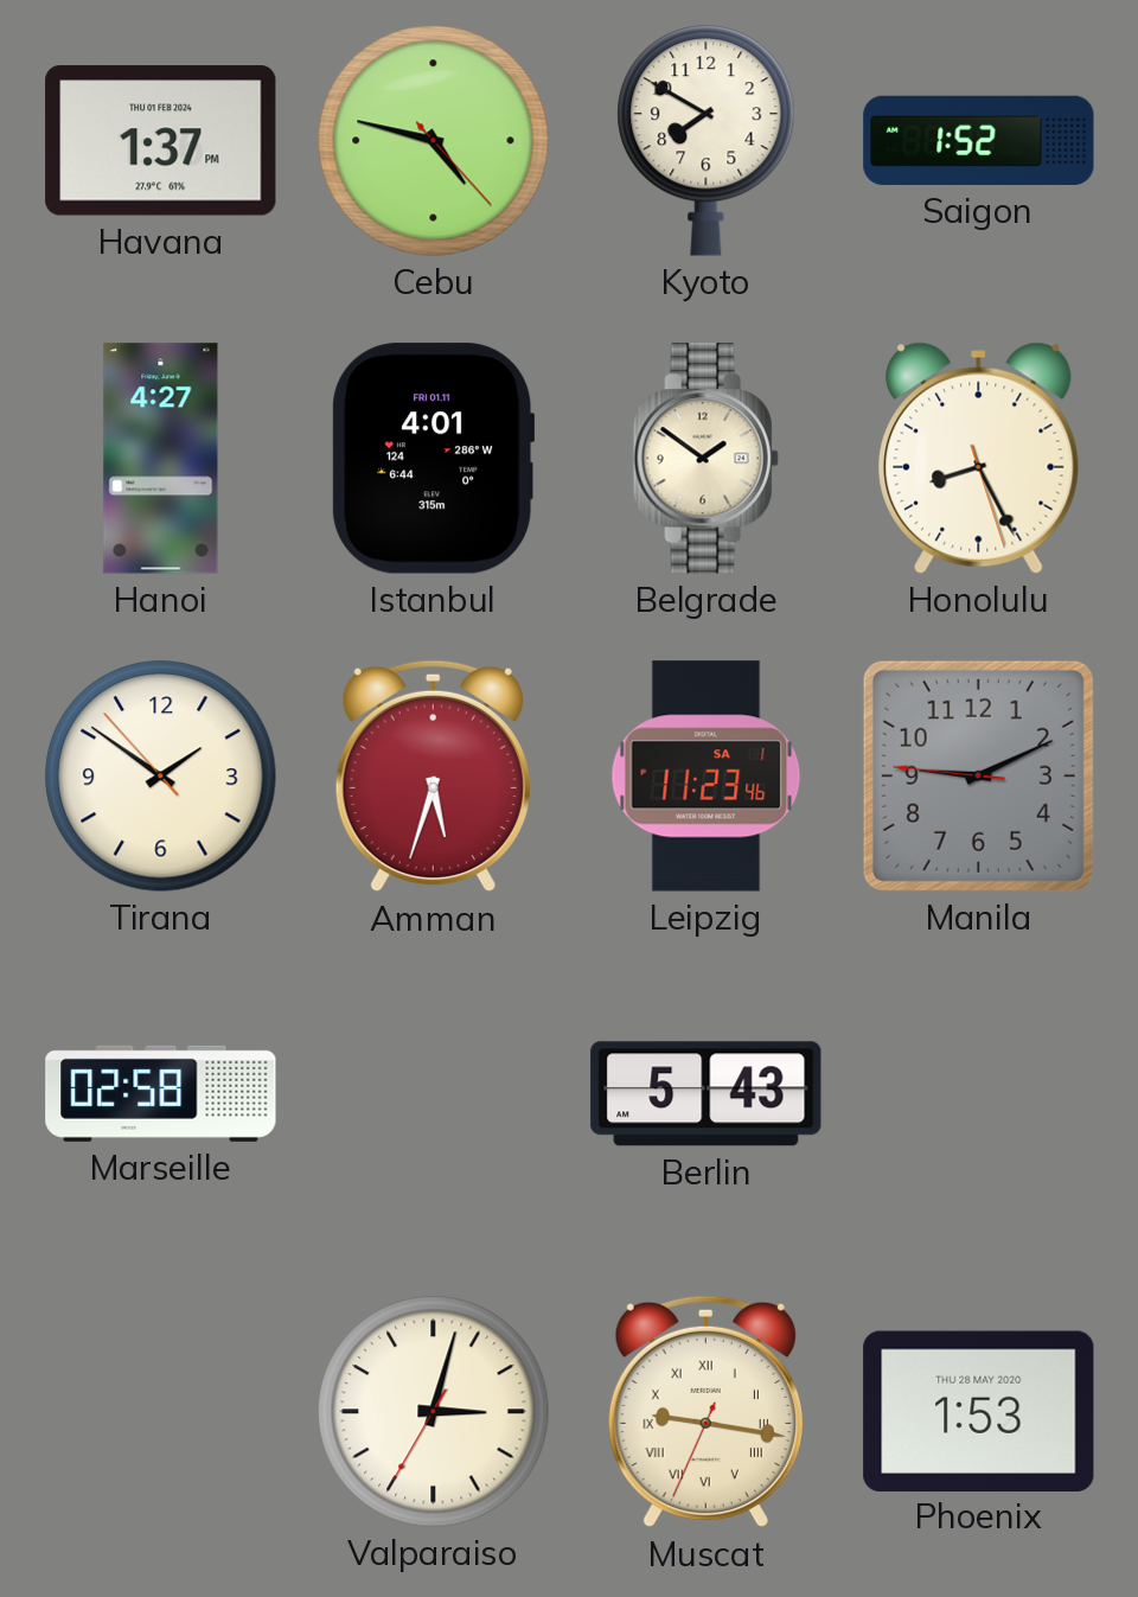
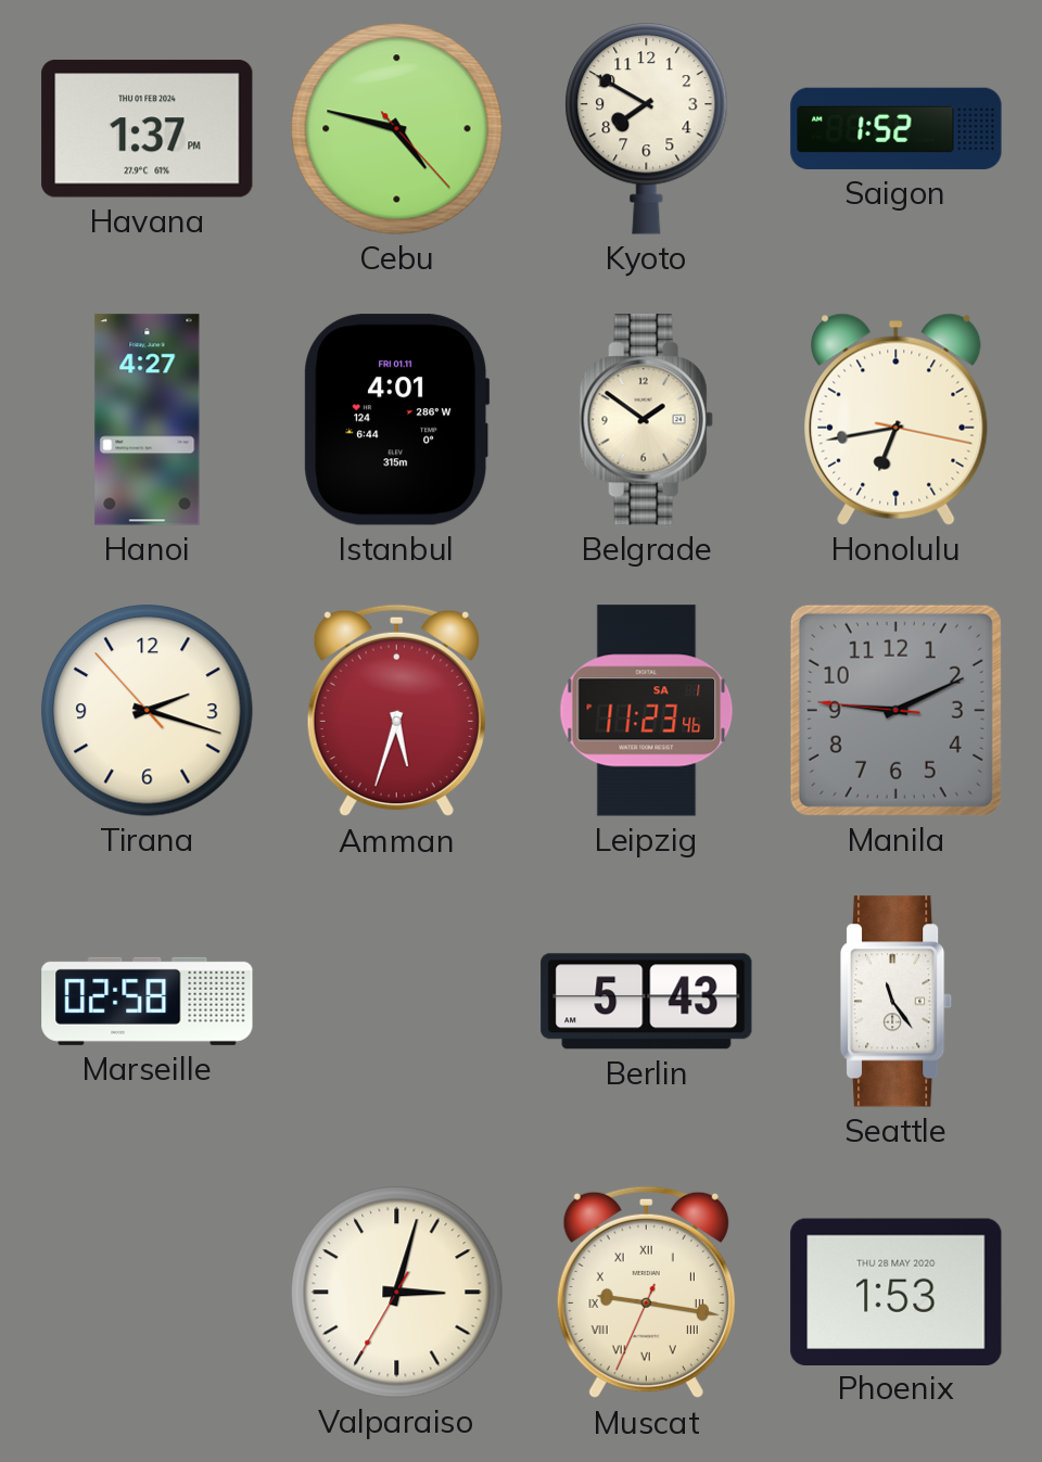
Honolulu: 8:25 -> 6:43
Tirana: 1:50 -> 2:17
Seattle: none -> 11:24
